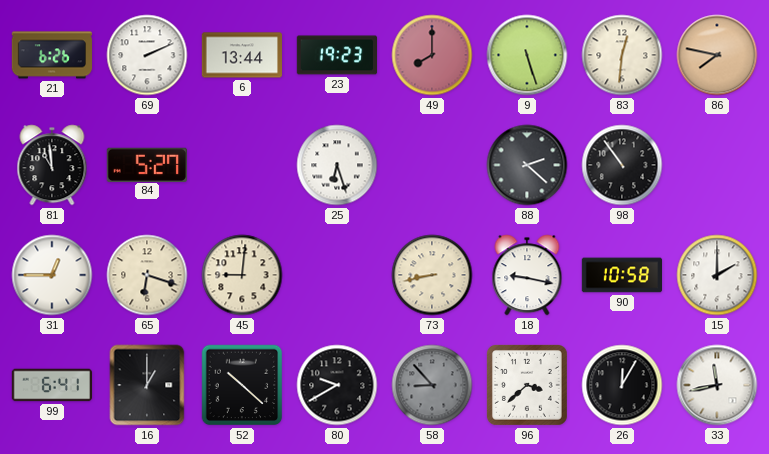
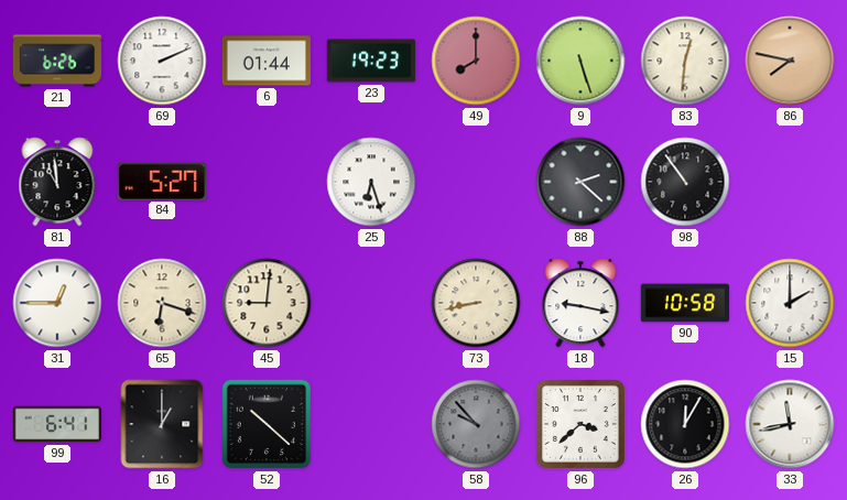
6: 13:44 -> 01:44
80: 9:40 -> none
58: 8:53 -> 9:53
